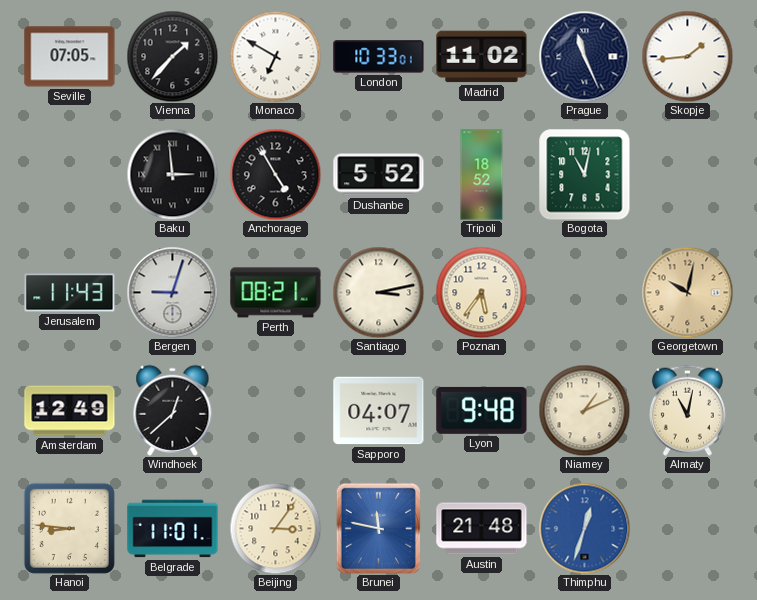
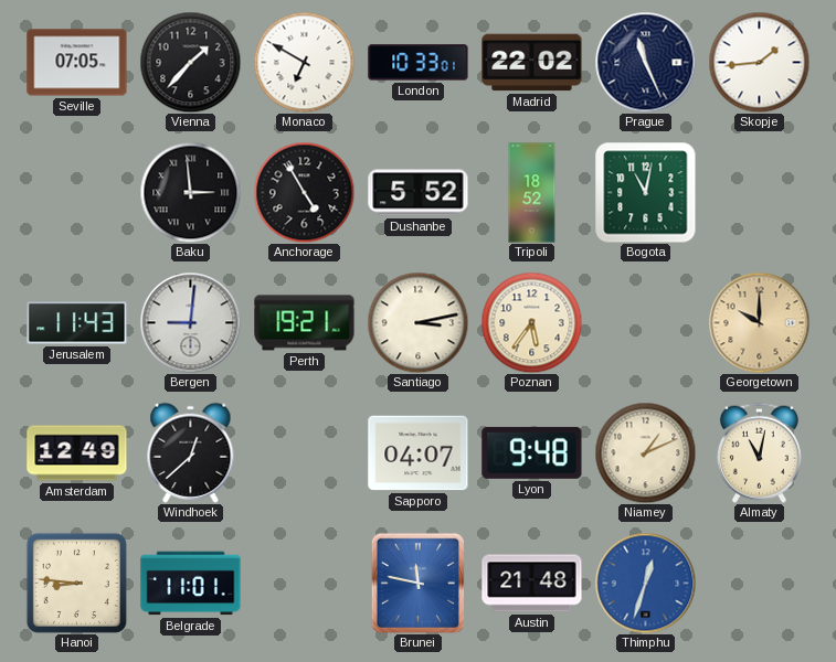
Madrid: 11:02 -> 22:02
Bergen: 9:03 -> 9:01
Perth: 08:21 -> 19:21
Georgetown: 10:02 -> 10:00
Beijing: 3:06 -> none
